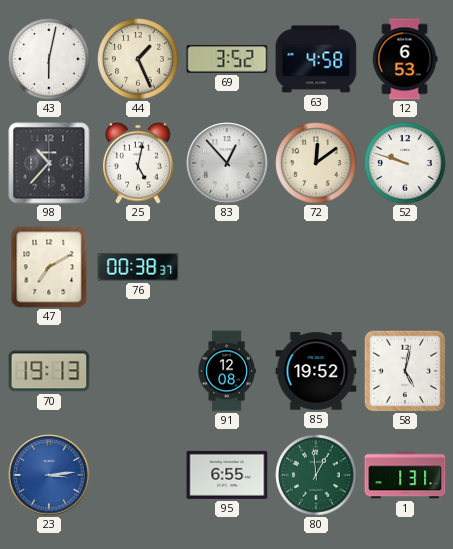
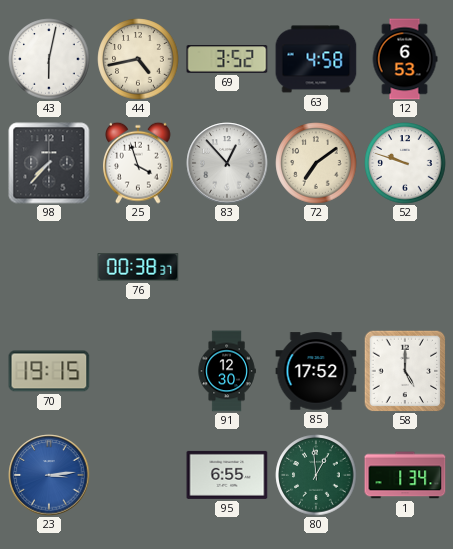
44: 1:26 -> 4:43
98: 10:37 -> 7:37
25: 5:02 -> 3:57
72: 12:09 -> 7:09
47: 7:10 -> none
70: 19:13 -> 19:15
91: 12:08 -> 12:30
85: 19:52 -> 17:52
58: 5:02 -> 5:00
1: 1:31 -> 1:34
